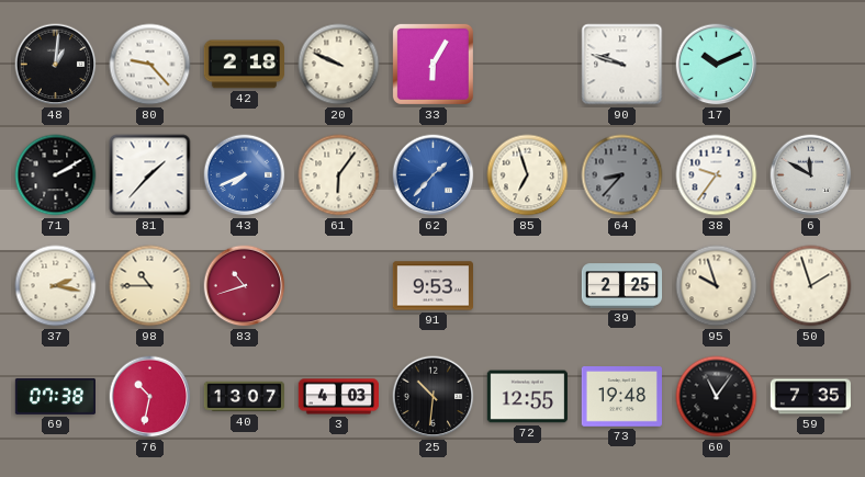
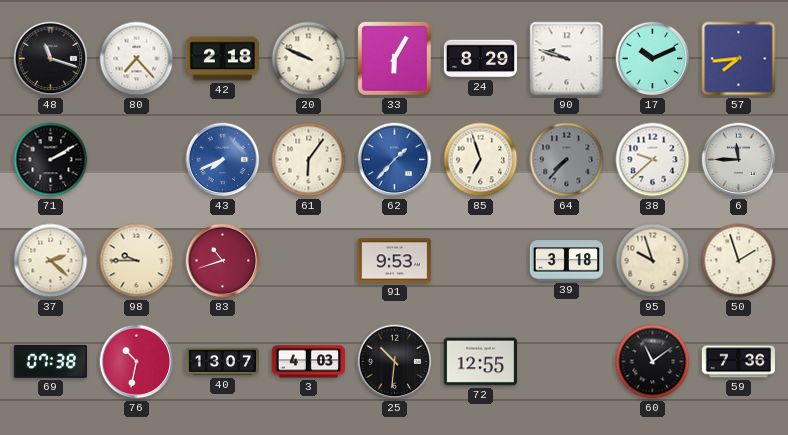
48: 1:01 -> 11:18
80: 9:23 -> 7:23
24: none -> 8:29
57: none -> 7:44
81: 1:37 -> none
64: 8:37 -> 7:37
38: 9:36 -> 9:38
6: 11:50 -> 11:45
37: 2:17 -> 2:22
98: 10:45 -> 9:45
39: 2:25 -> 3:18
73: 19:48 -> none
60: 11:06 -> 11:09
59: 7:35 -> 7:36
